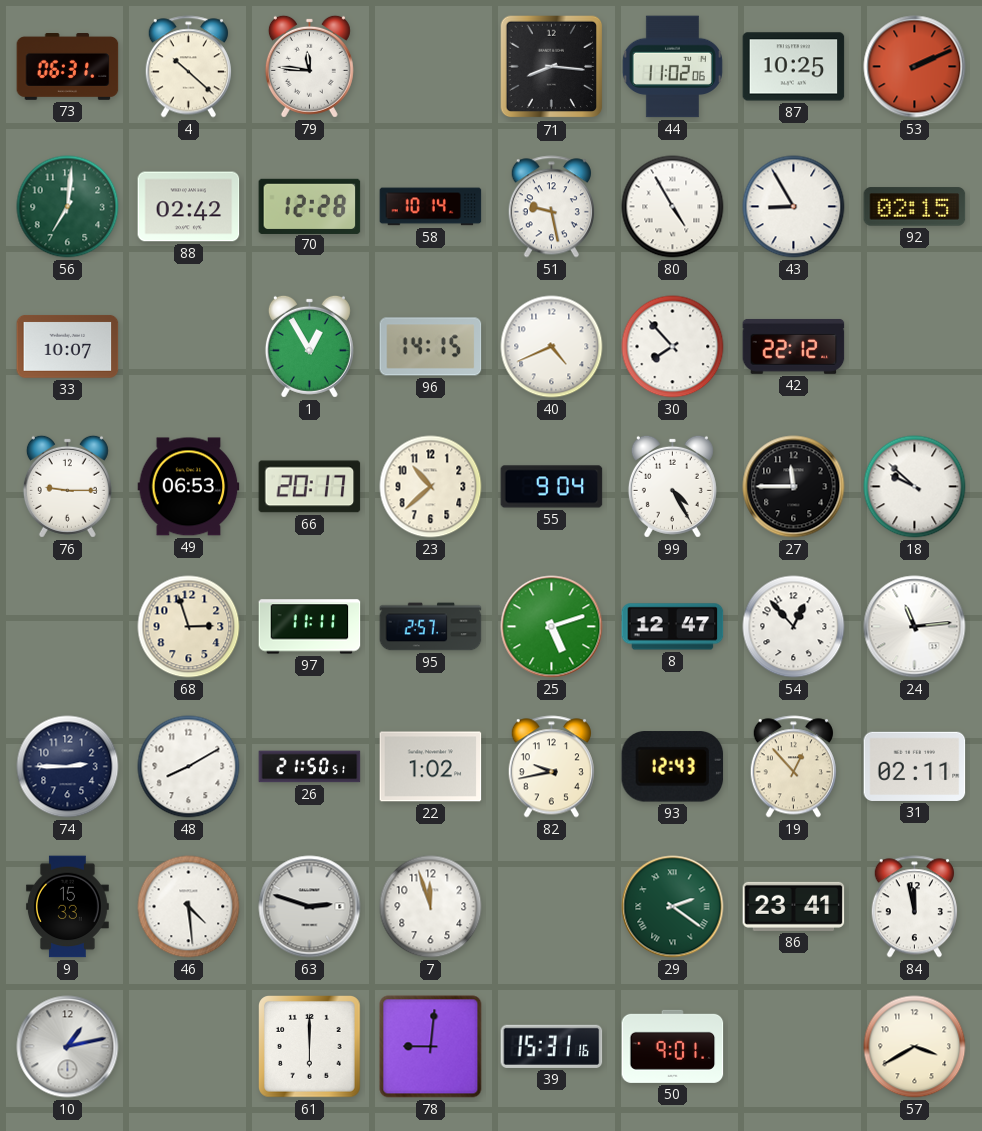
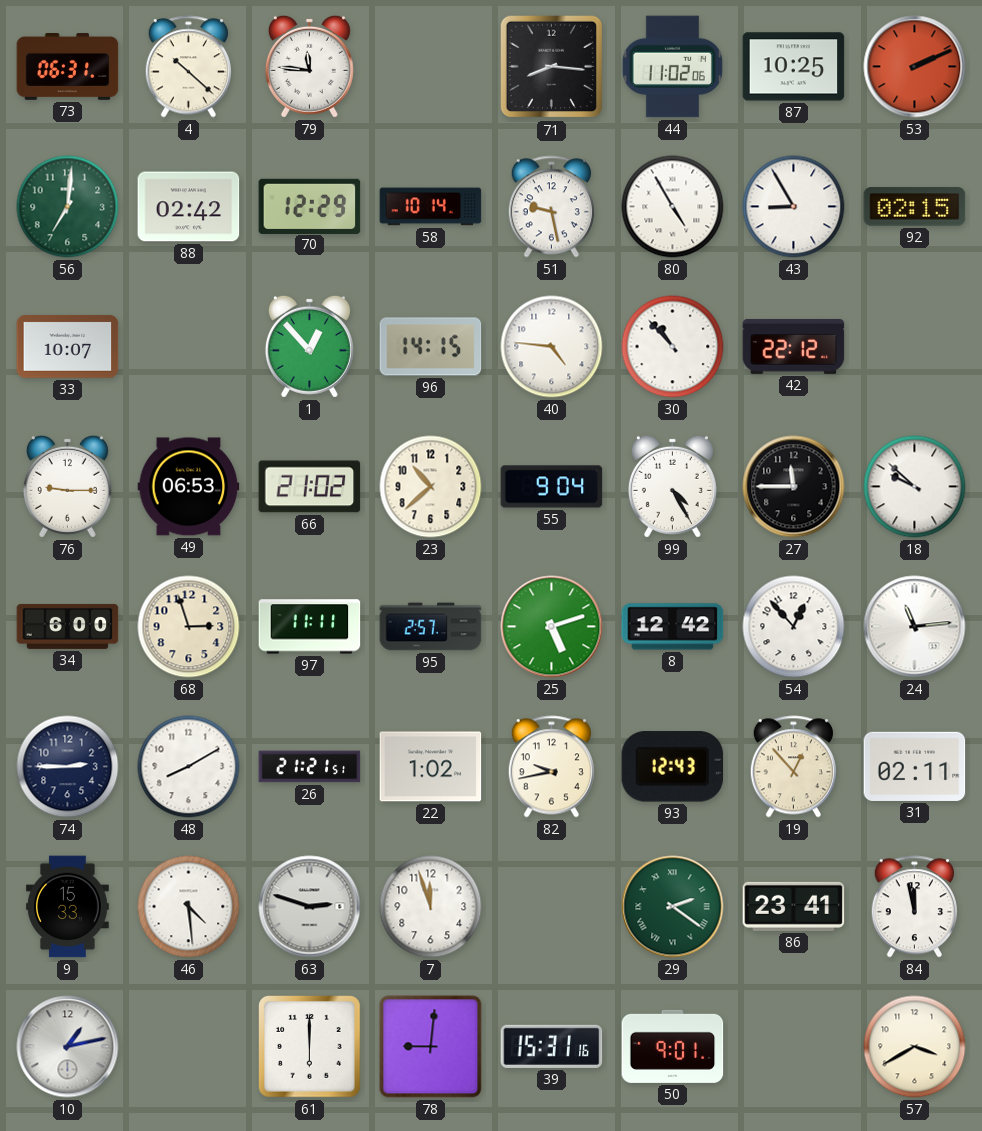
70: 12:28 -> 12:29
1: 12:55 -> 12:53
40: 4:41 -> 4:46
30: 7:53 -> 10:53
66: 20:17 -> 21:02
34: none -> 6:00
8: 12:47 -> 12:42
26: 21:50 -> 21:21
